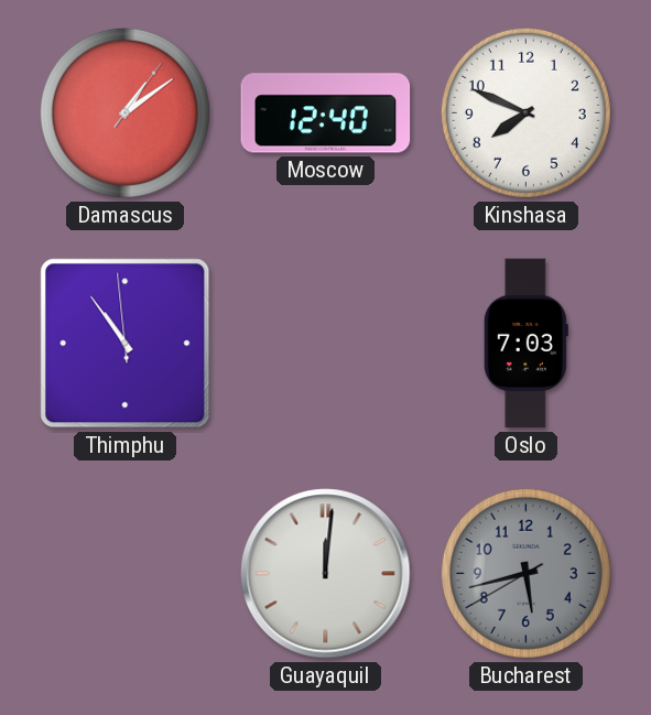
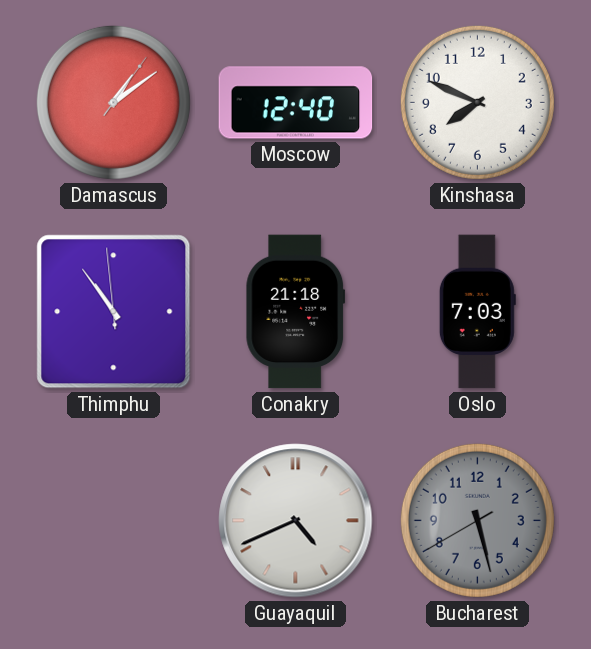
Conakry: none -> 21:18
Guayaquil: 12:01 -> 4:41
Bucharest: 5:42 -> 5:27
